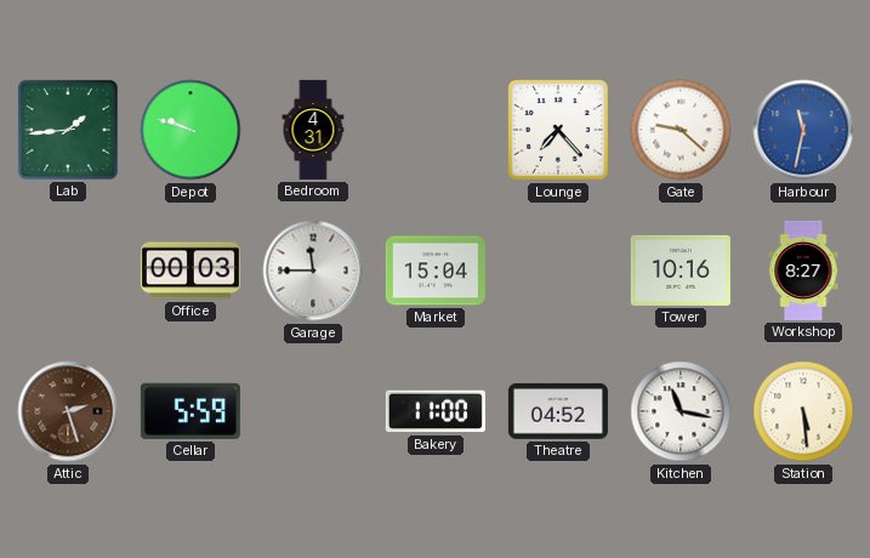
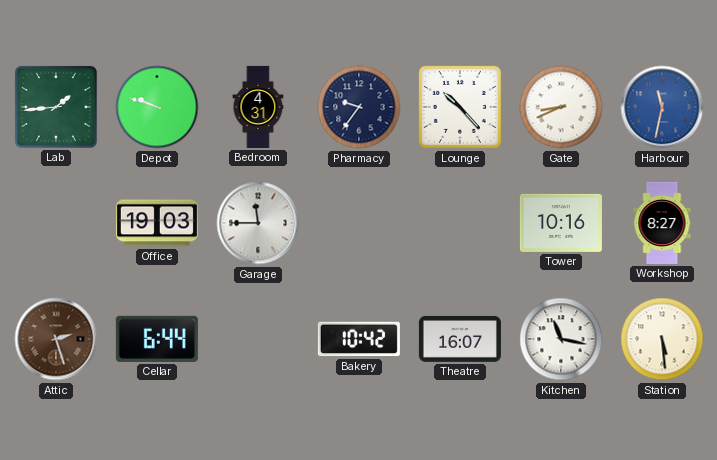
Pharmacy: none -> 9:36
Lounge: 7:23 -> 10:23
Gate: 9:22 -> 8:41
Office: 00:03 -> 19:03
Market: 15:04 -> none
Cellar: 5:59 -> 6:44
Bakery: 11:00 -> 10:42
Theatre: 04:52 -> 16:07
